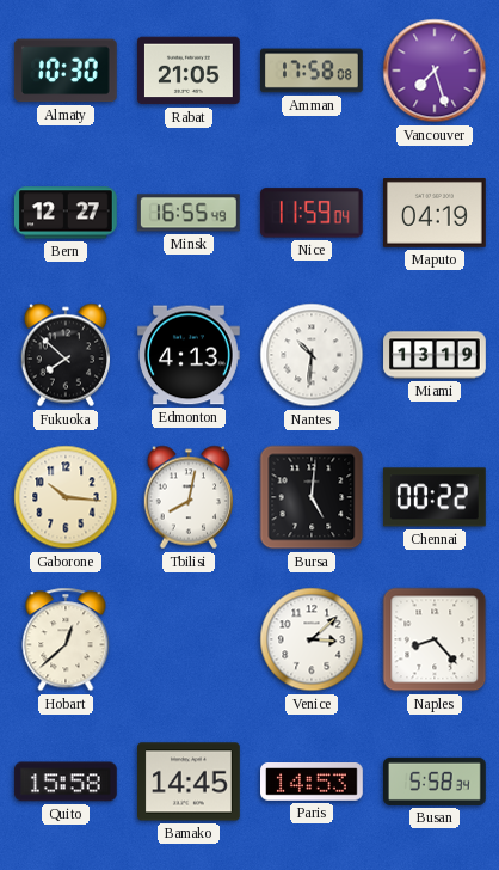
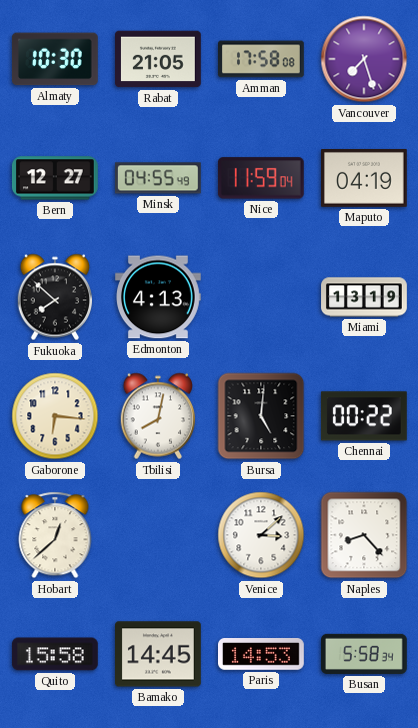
Minsk: 16:55 -> 04:55
Nantes: 10:31 -> none
Gaborone: 10:16 -> 6:16
